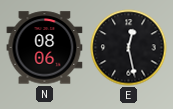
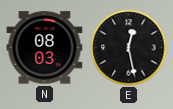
N: 08:06 -> 08:03
